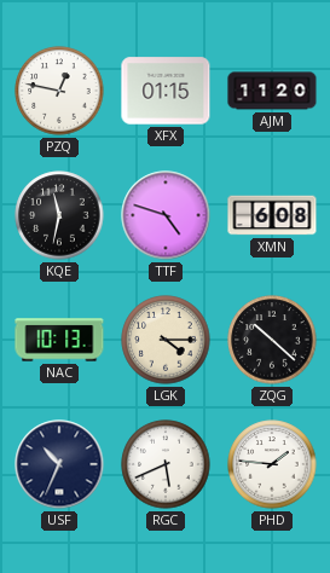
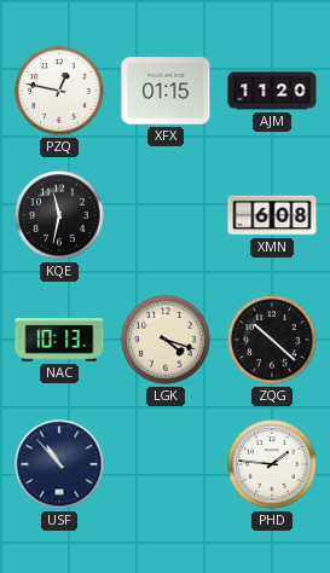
TTF: 4:48 -> none
LGK: 4:15 -> 4:18
USF: 10:34 -> 10:53
RGC: 5:41 -> none
